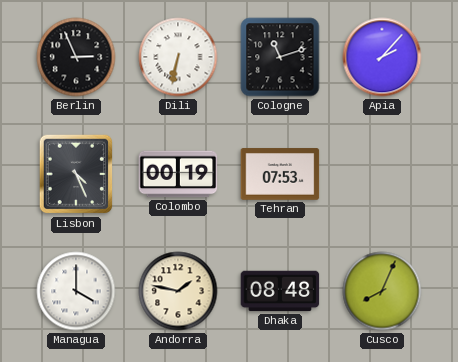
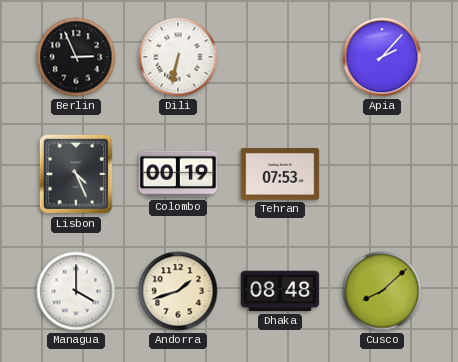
Cologne: 11:12 -> none
Andorra: 1:47 -> 1:42
Cusco: 8:04 -> 8:08
